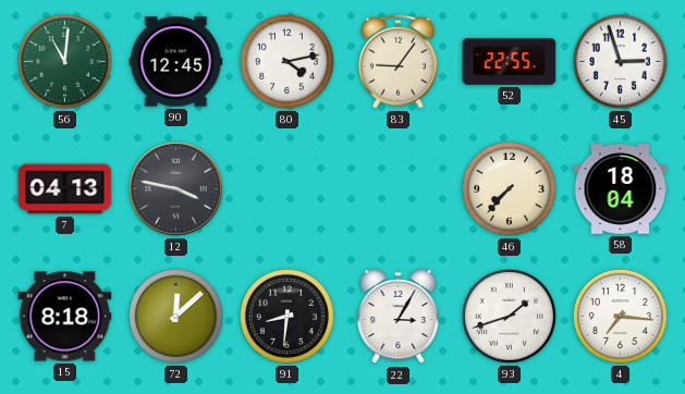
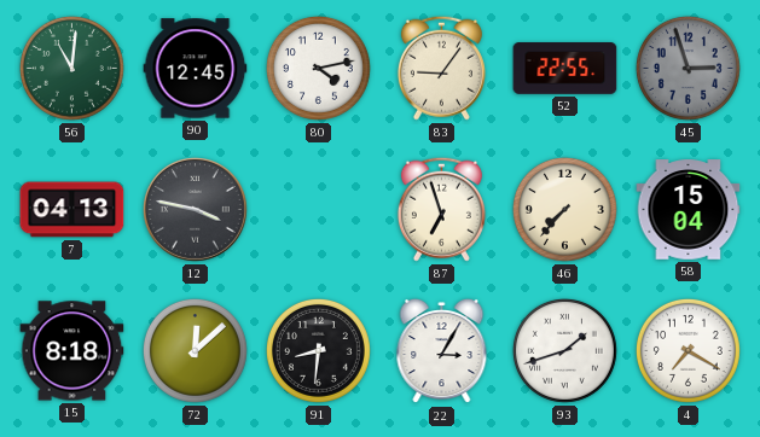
45 dial: white -> grey
87: none -> 6:57
58: 18:04 -> 15:04
4: 7:16 -> 7:20
